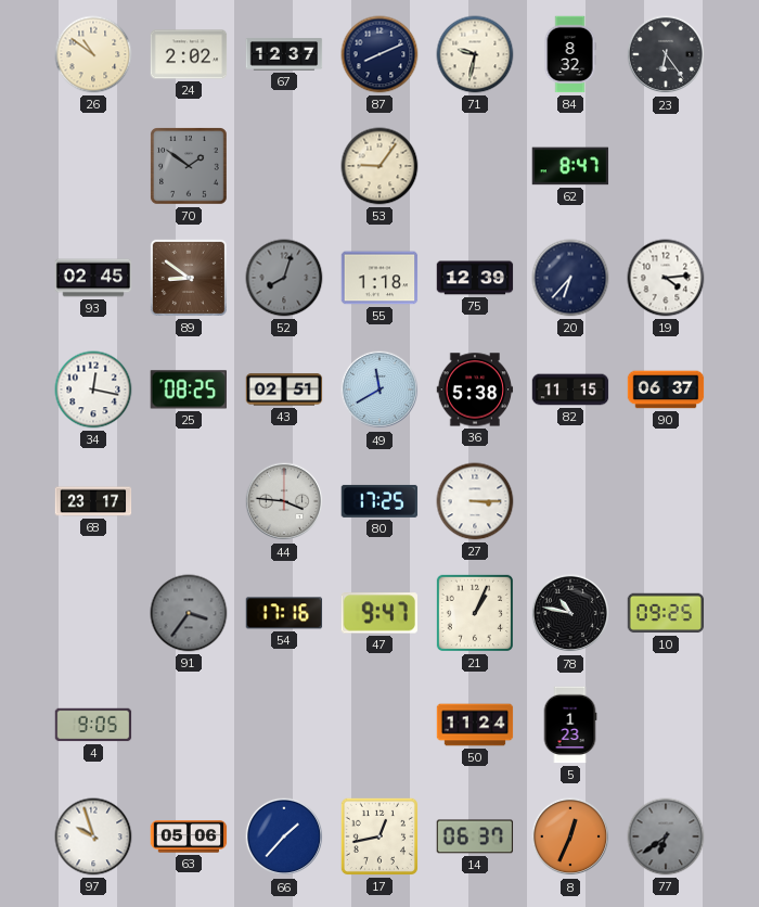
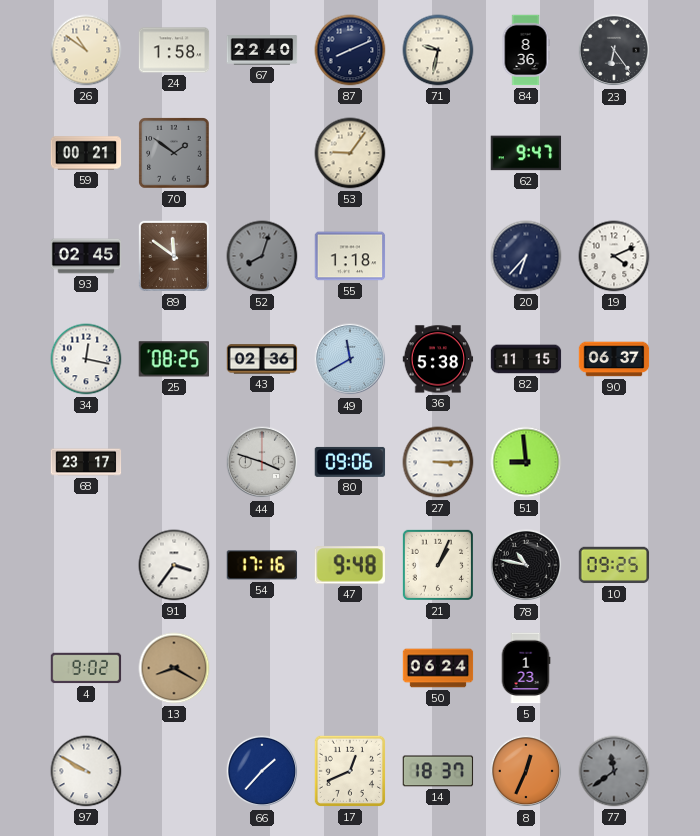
24: 2:02 -> 1:58
67: 12:37 -> 22:40
84: 8:32 -> 8:36
59: none -> 00:21
62: 8:47 -> 9:47
89: 8:51 -> 11:51
75: 12:39 -> none
19: 4:14 -> 4:11
43: 02:51 -> 02:36
44: 3:46 -> 3:48
80: 17:25 -> 09:06
51: none -> 8:59
91 dial: grey -> white
47: 9:47 -> 9:48
4: 9:05 -> 9:02
13: none -> 8:20
50: 11:24 -> 06:24
97: 9:57 -> 9:50
63: 05:06 -> none
17: 12:43 -> 12:41
14: 06:37 -> 18:37
77: 6:39 -> 11:39
